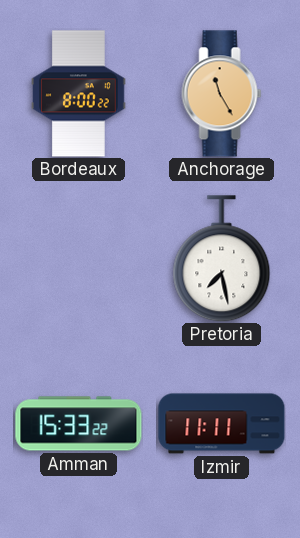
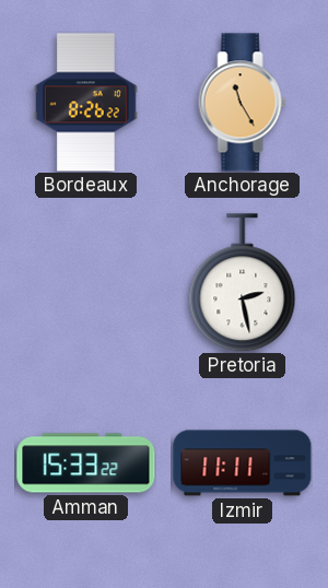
Bordeaux: 8:00 -> 8:26
Pretoria: 7:28 -> 2:28
